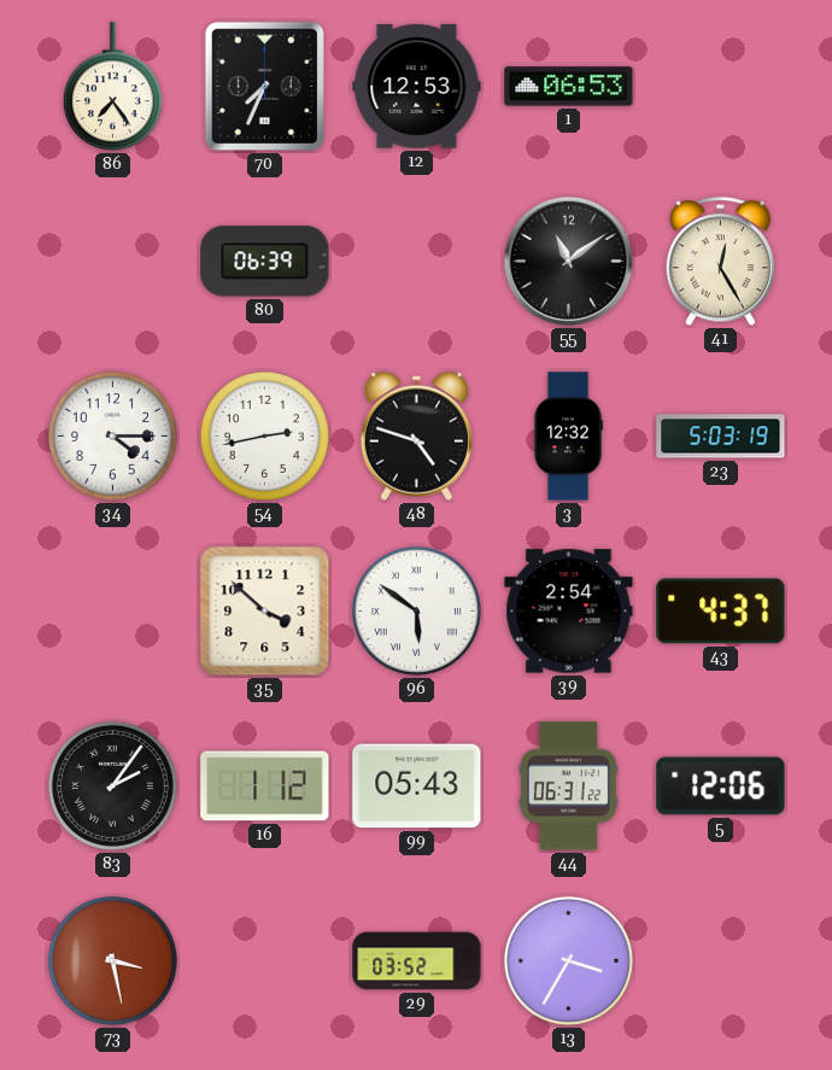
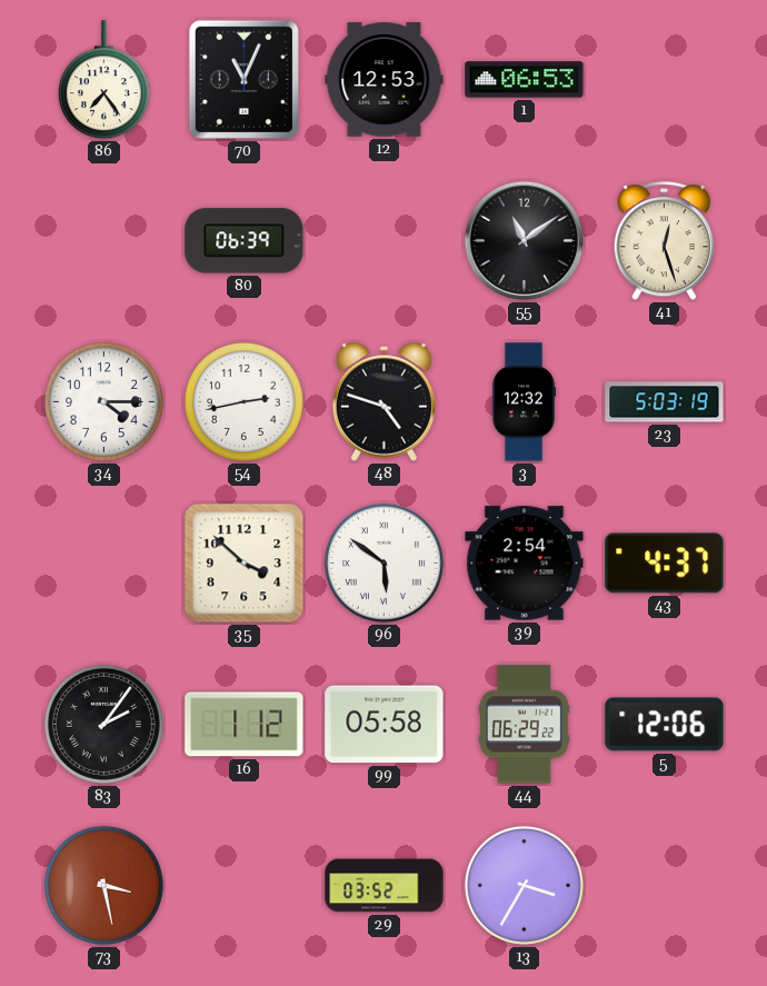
70: 7:34 -> 11:04
41: 12:25 -> 12:27
99: 05:43 -> 05:58
44: 06:31 -> 06:29
